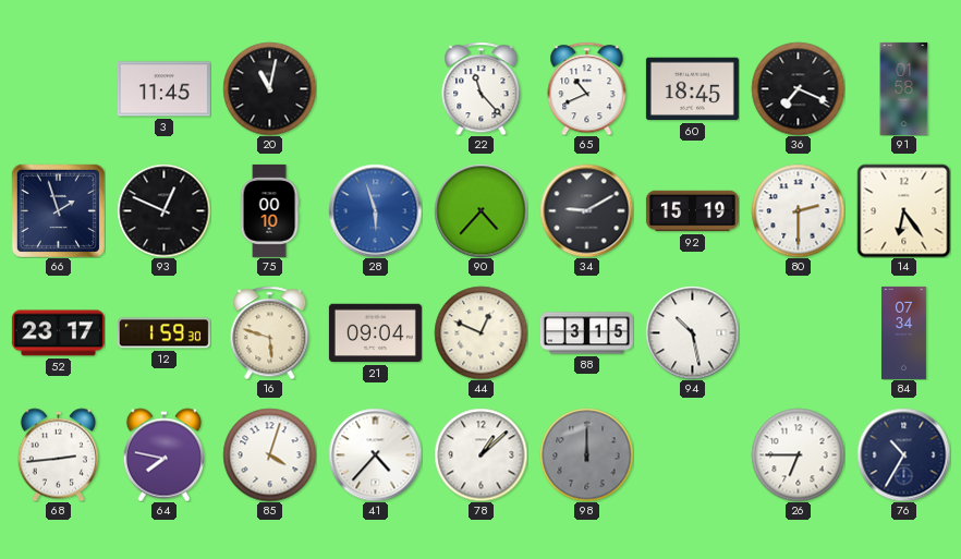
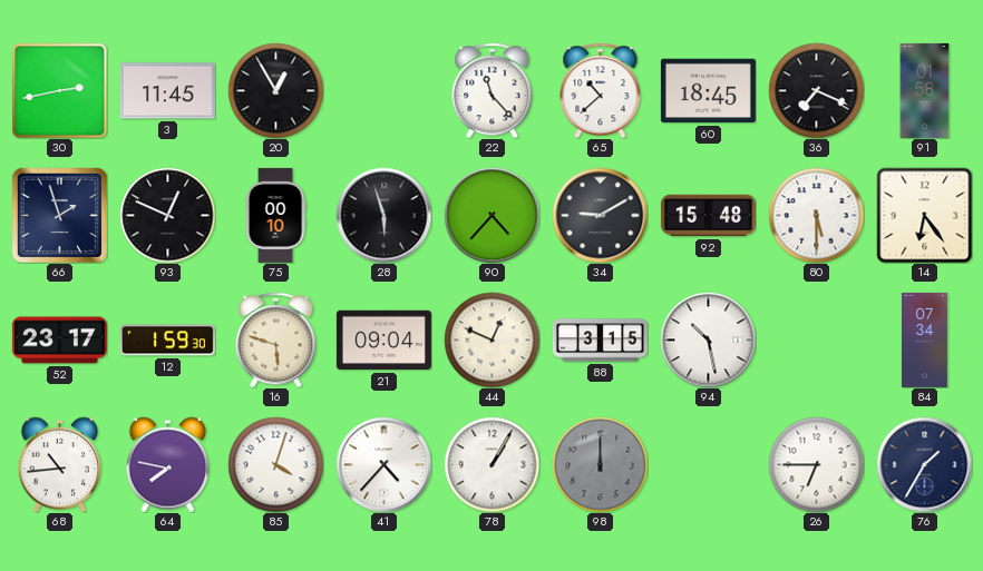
30: none -> 2:43
20: 11:02 -> 12:55
65: 10:41 -> 10:38
28 dial: blue -> black
92: 15:19 -> 15:48
80: 2:30 -> 5:30
68: 2:44 -> 10:44
78: 1:08 -> 1:05
76: 10:35 -> 1:35
